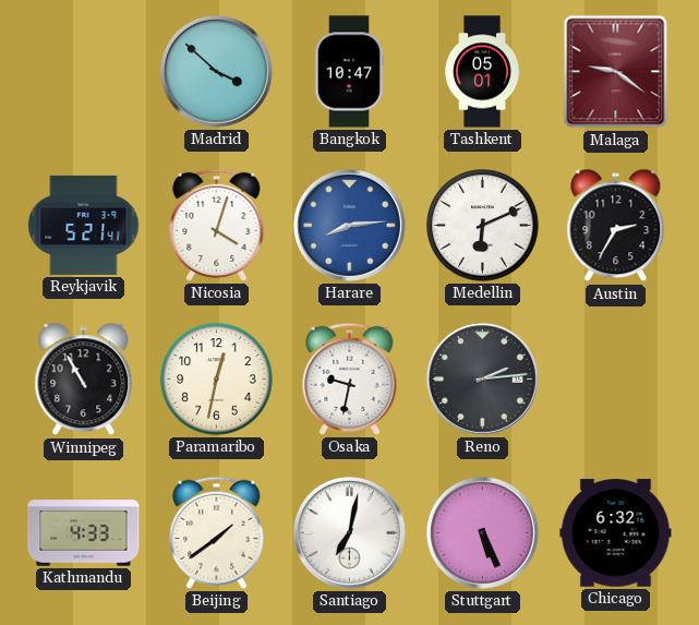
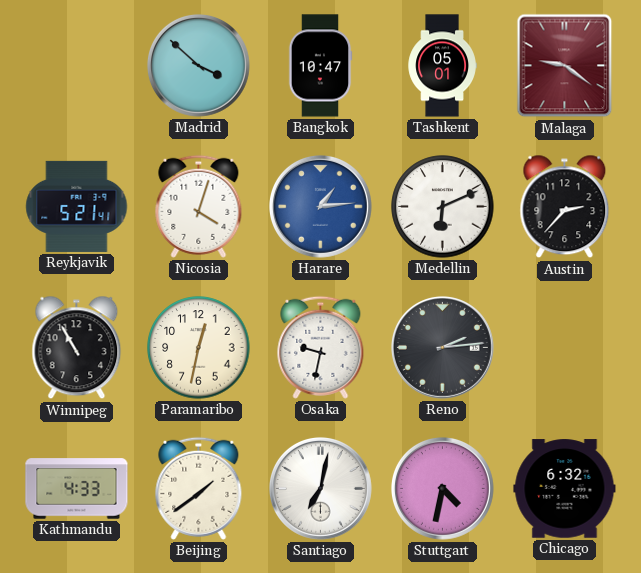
Harare: 8:14 -> 1:14
Austin: 2:35 -> 2:37
Stuttgart: 5:26 -> 4:32
